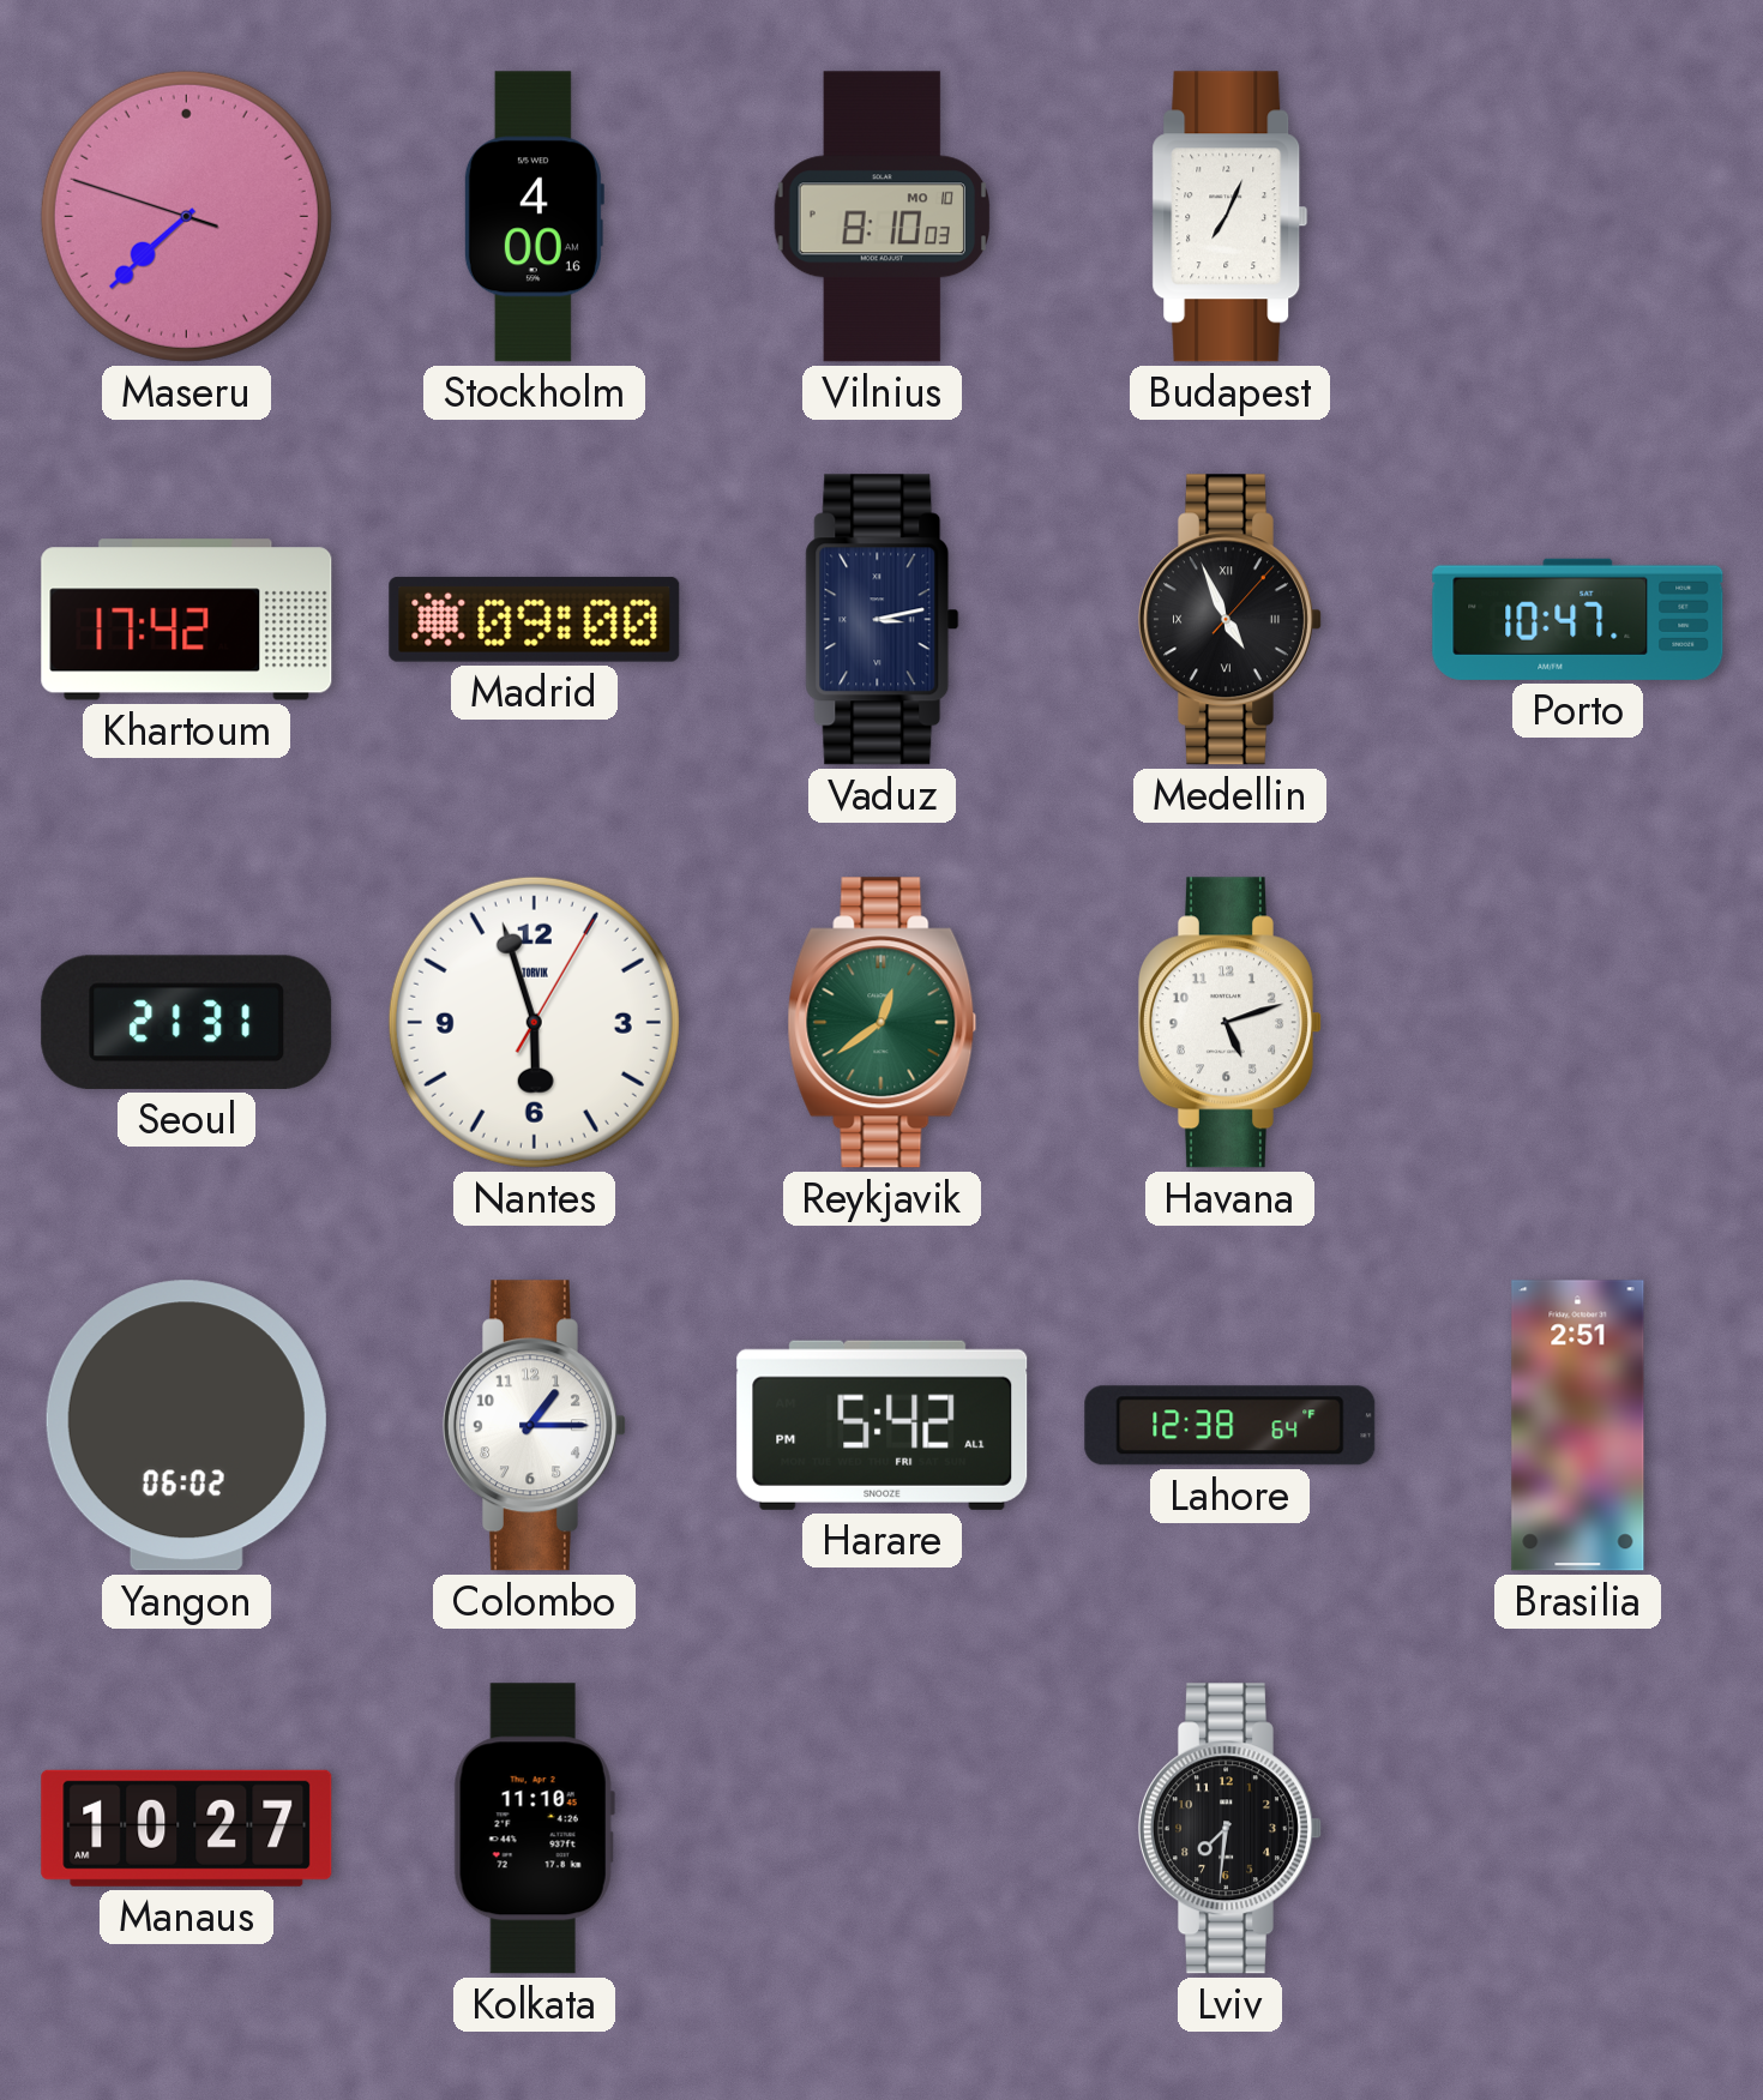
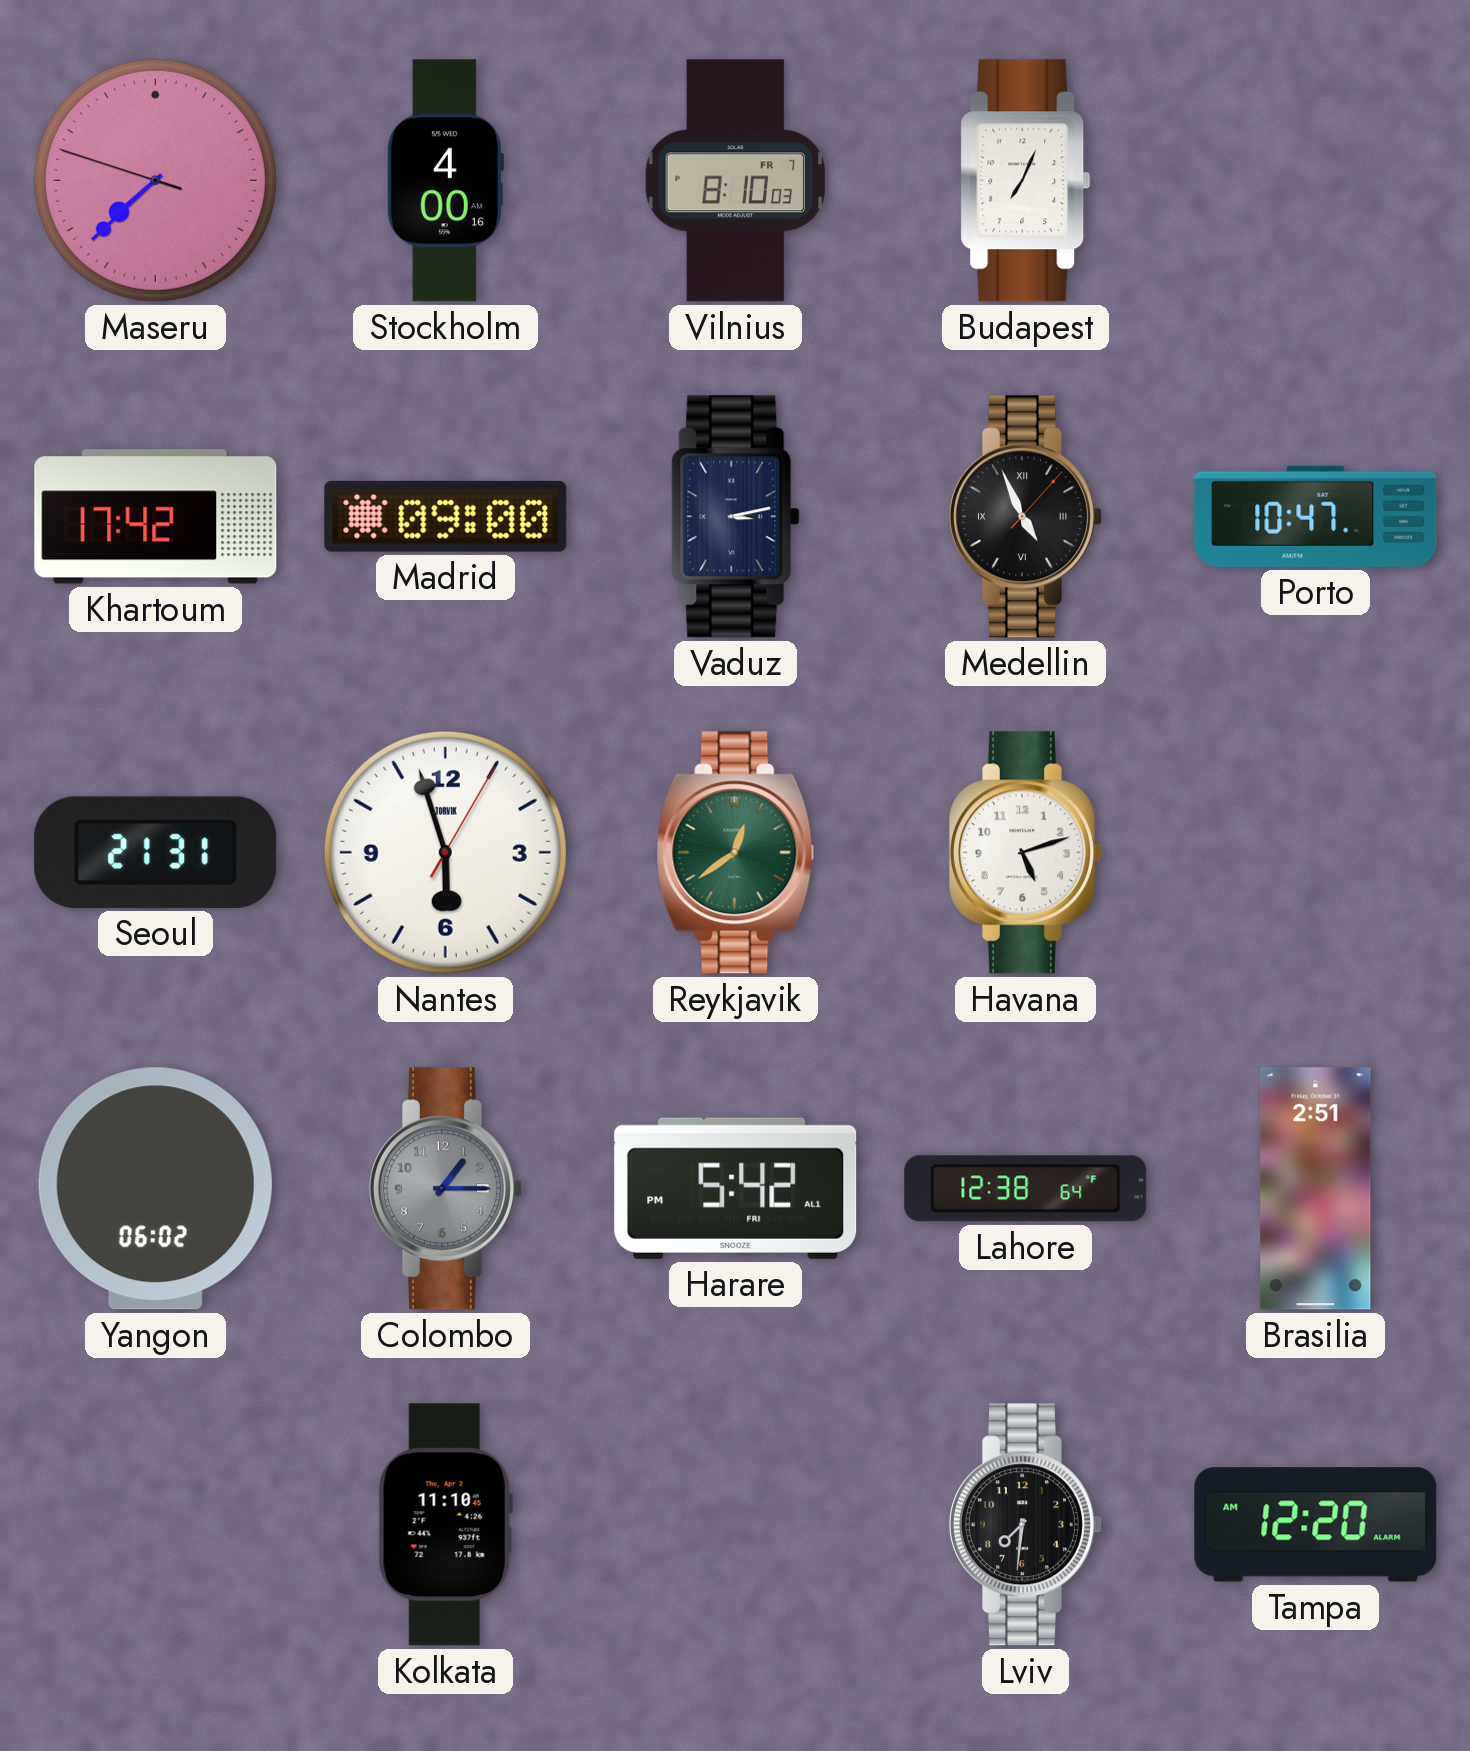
Vilnius date: MO 10 -> FR 7
Colombo dial: white -> grey
Manaus: 10:27 -> none
Tampa: none -> 12:20
